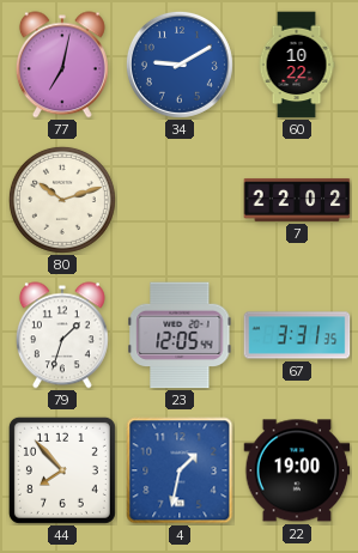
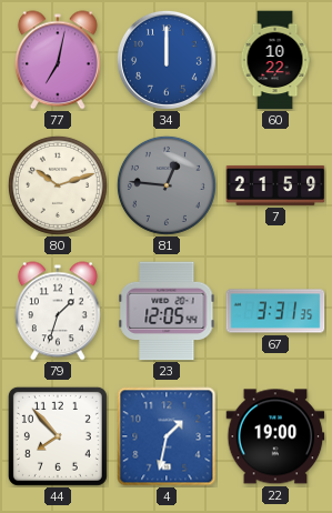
34: 9:10 -> 12:00
81: none -> 12:46
7: 22:02 -> 21:59
